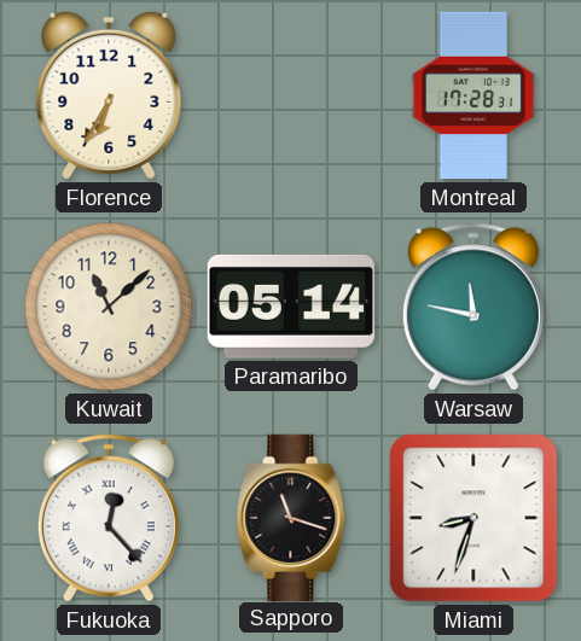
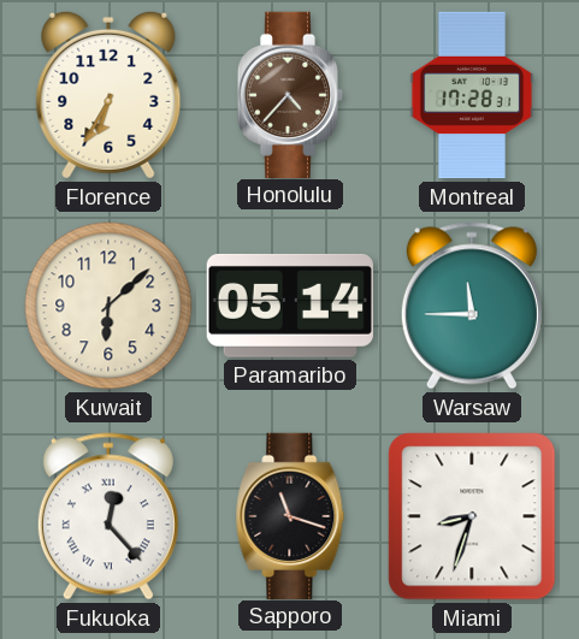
Honolulu: none -> 4:37
Kuwait: 11:08 -> 6:08
Warsaw: 11:47 -> 11:45
